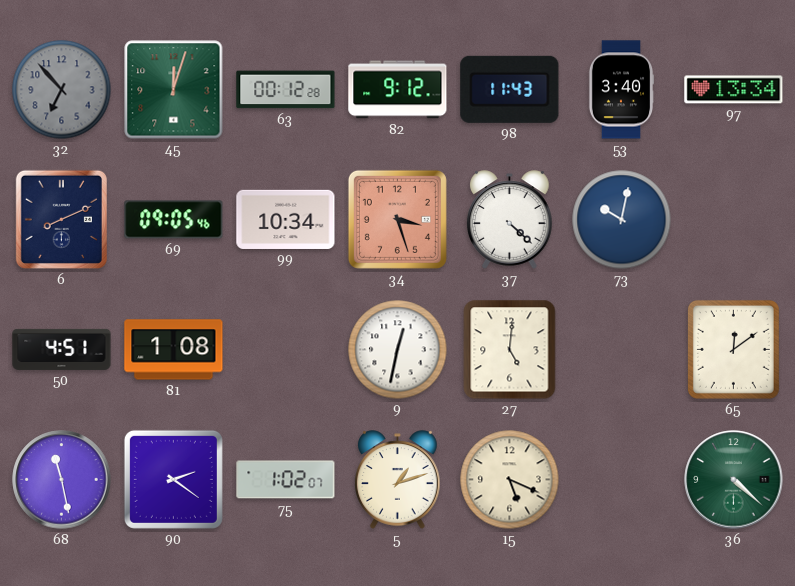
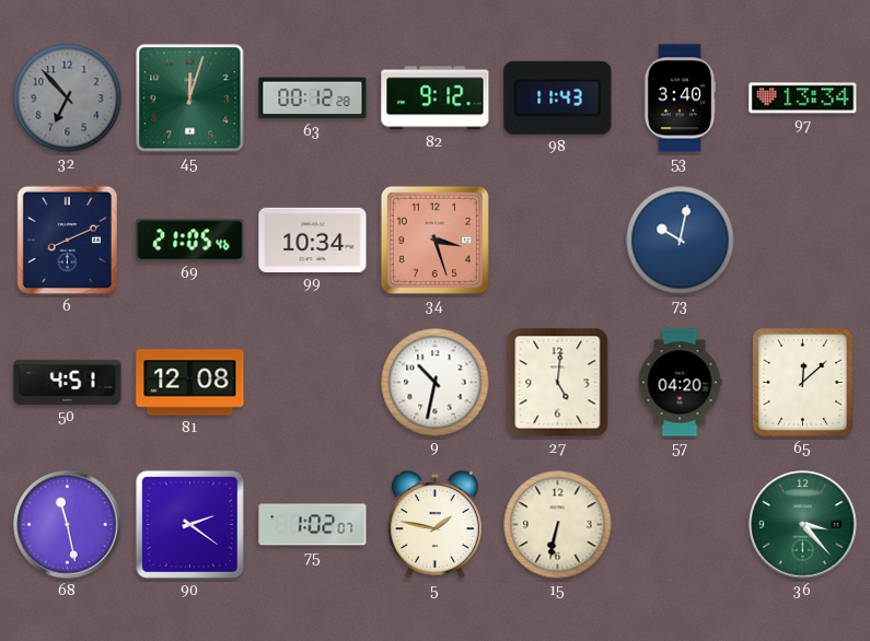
69: 09:05 -> 21:05
37: 4:22 -> none
81: 1:08 -> 12:08
9: 12:32 -> 10:32
57: none -> 04:20
65: 12:09 -> 12:08
5: 1:12 -> 1:47
15: 5:19 -> 6:32
36: 4:22 -> 3:23
